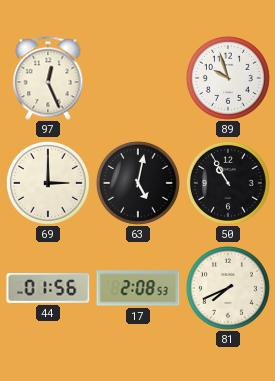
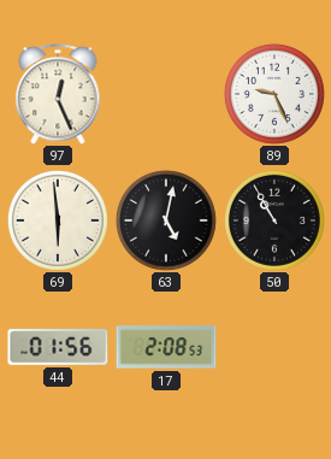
89: 9:57 -> 9:26
69: 3:00 -> 5:59
81: 7:41 -> none
